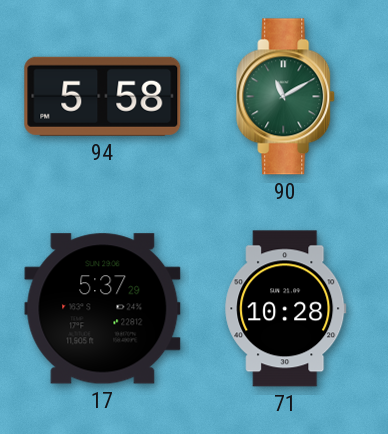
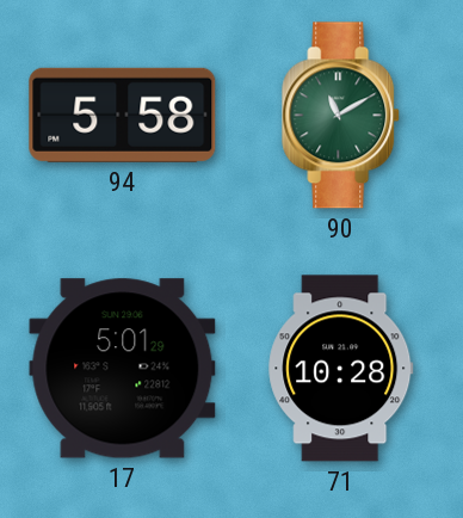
17: 5:37 -> 5:01
